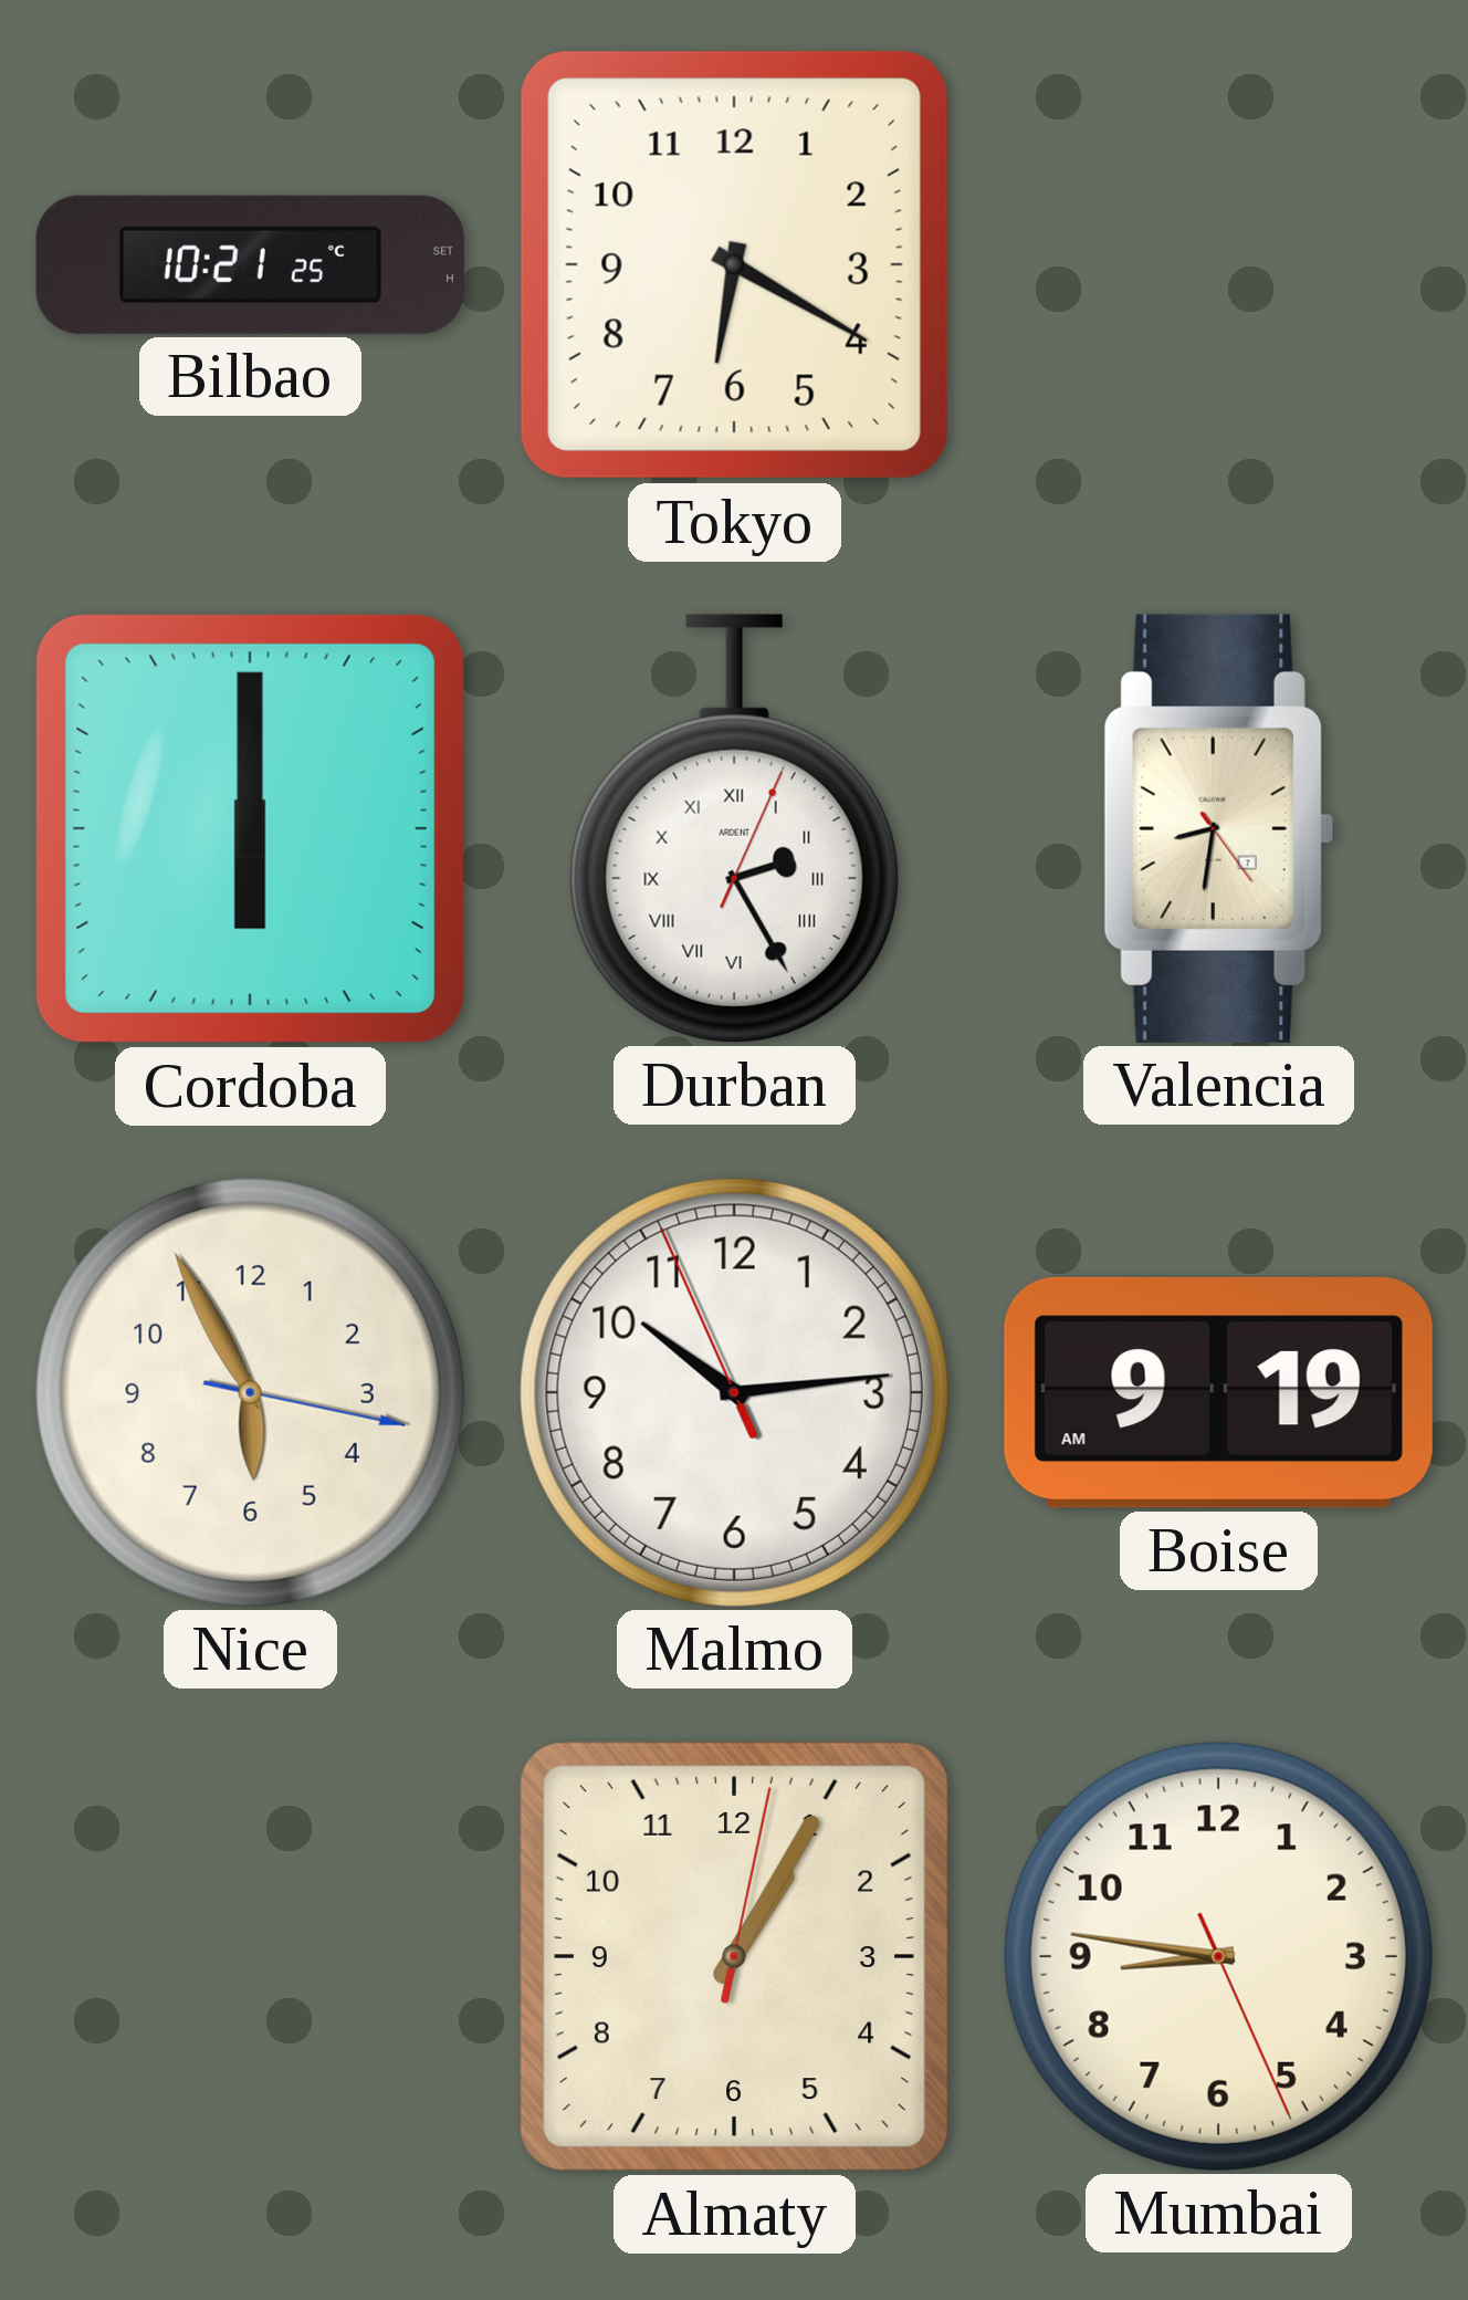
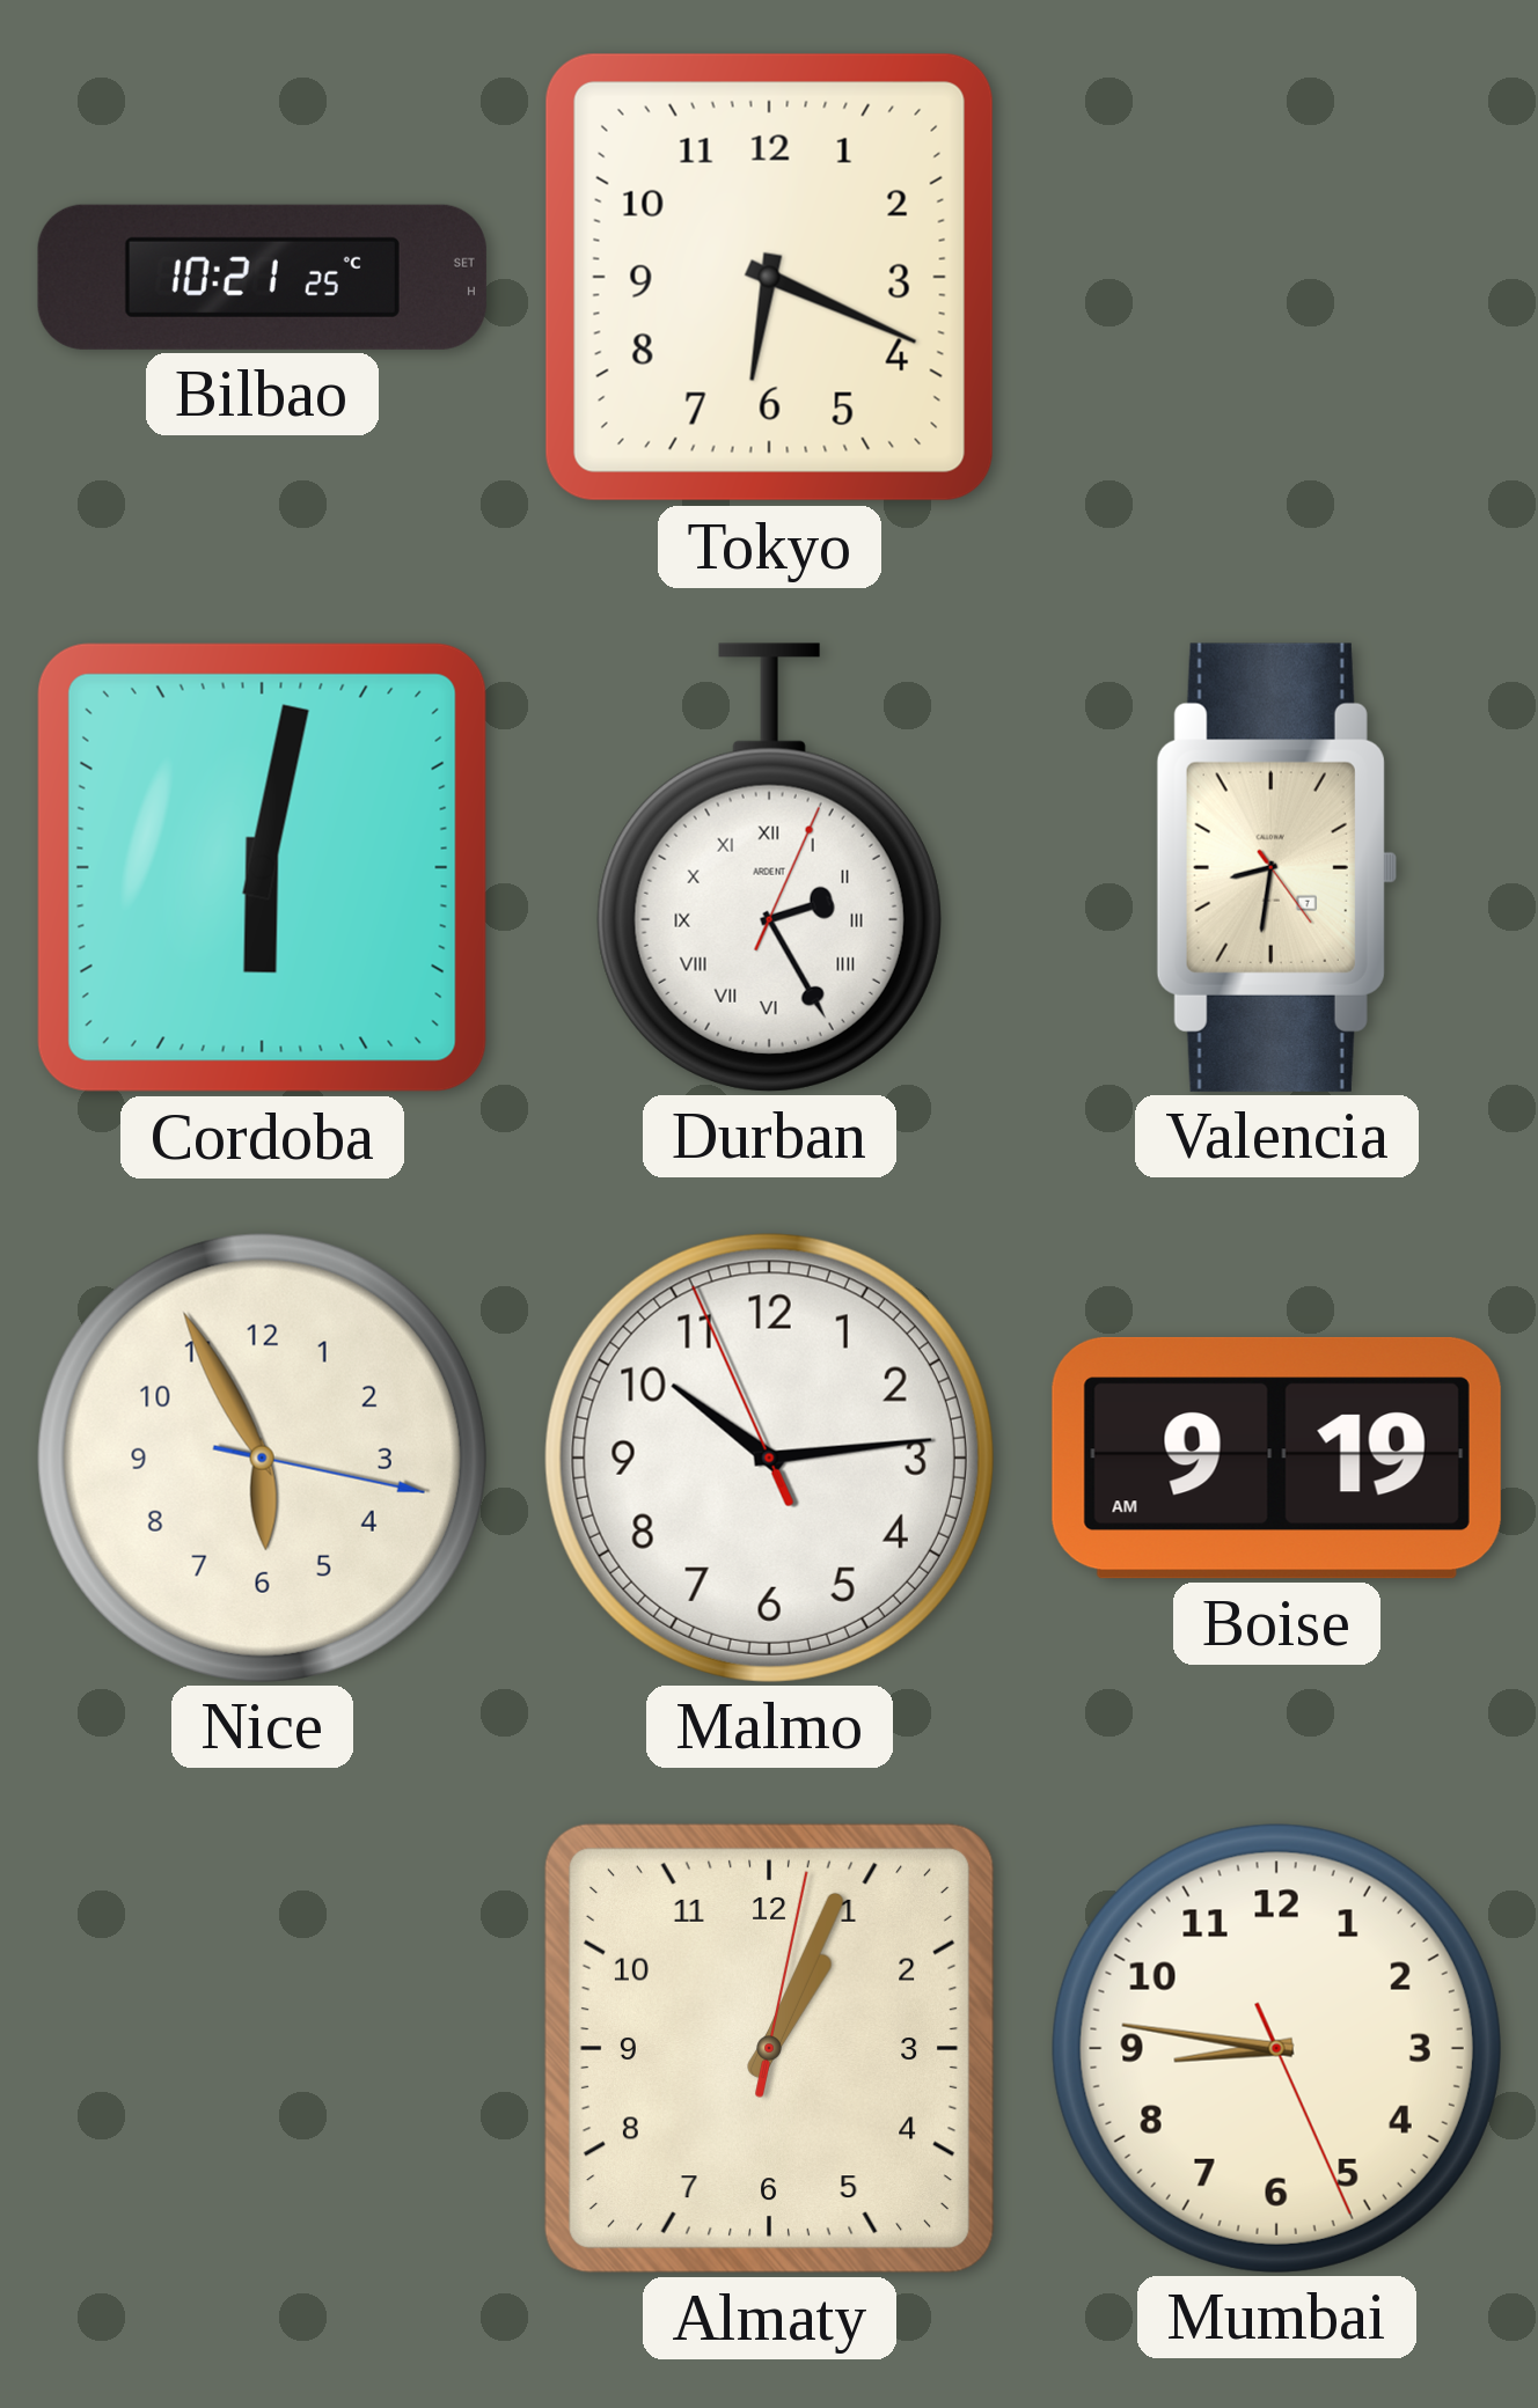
Tokyo: 6:20 -> 6:19
Cordoba: 6:00 -> 6:02
Almaty: 1:05 -> 1:04
